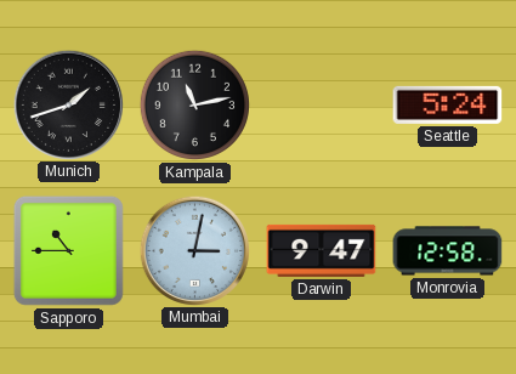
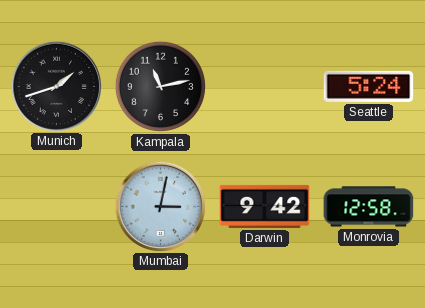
Sapporo: 10:45 -> none
Darwin: 9:47 -> 9:42
